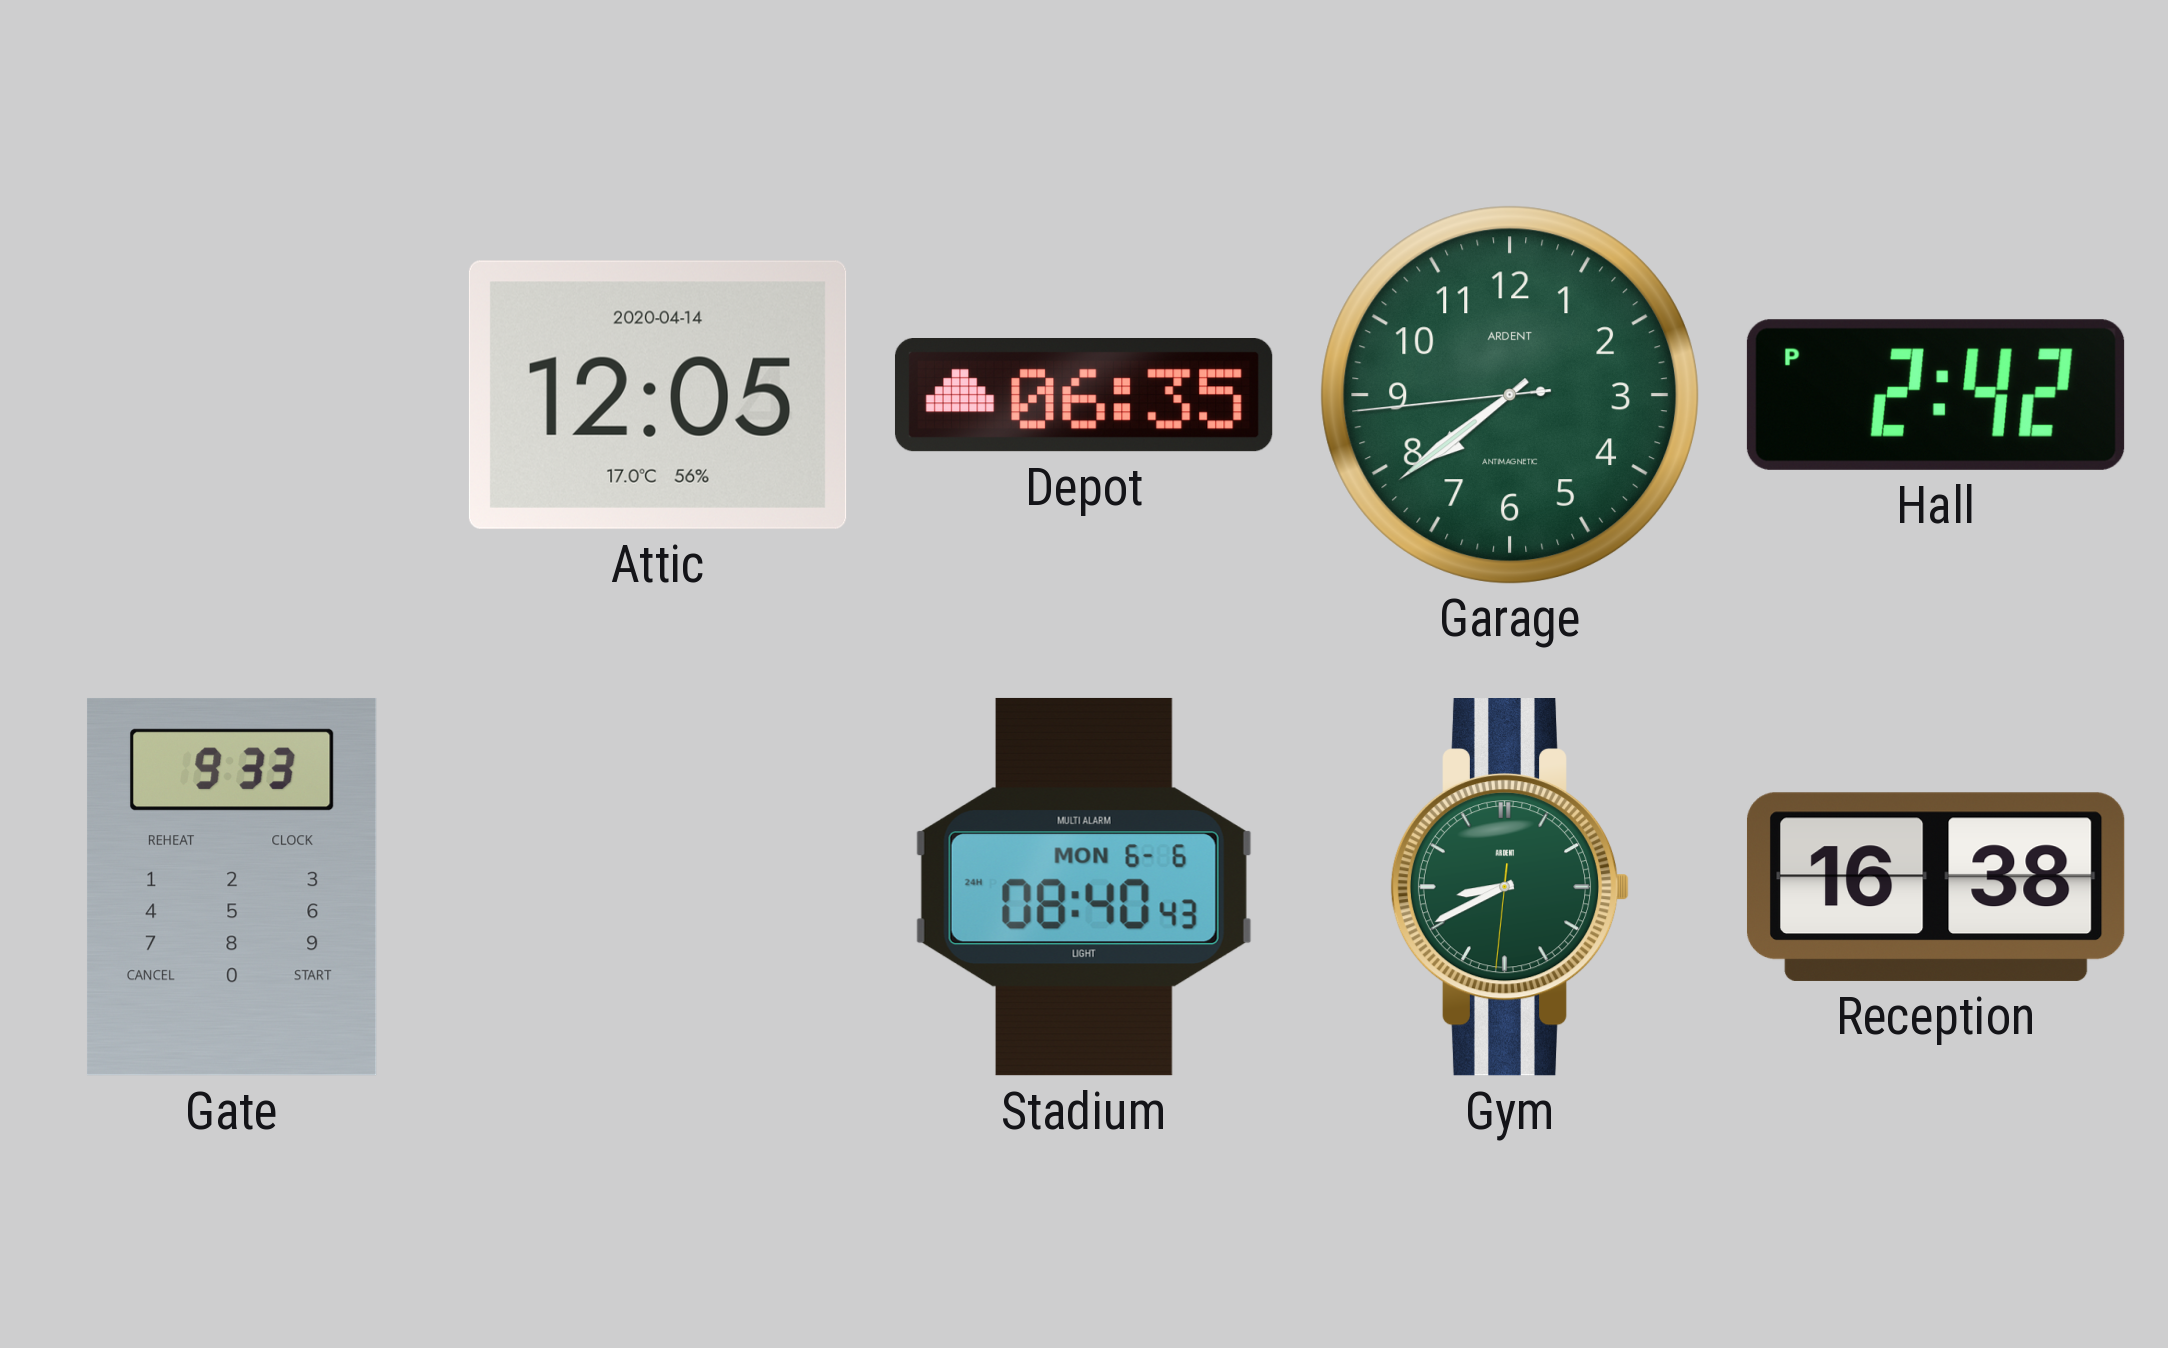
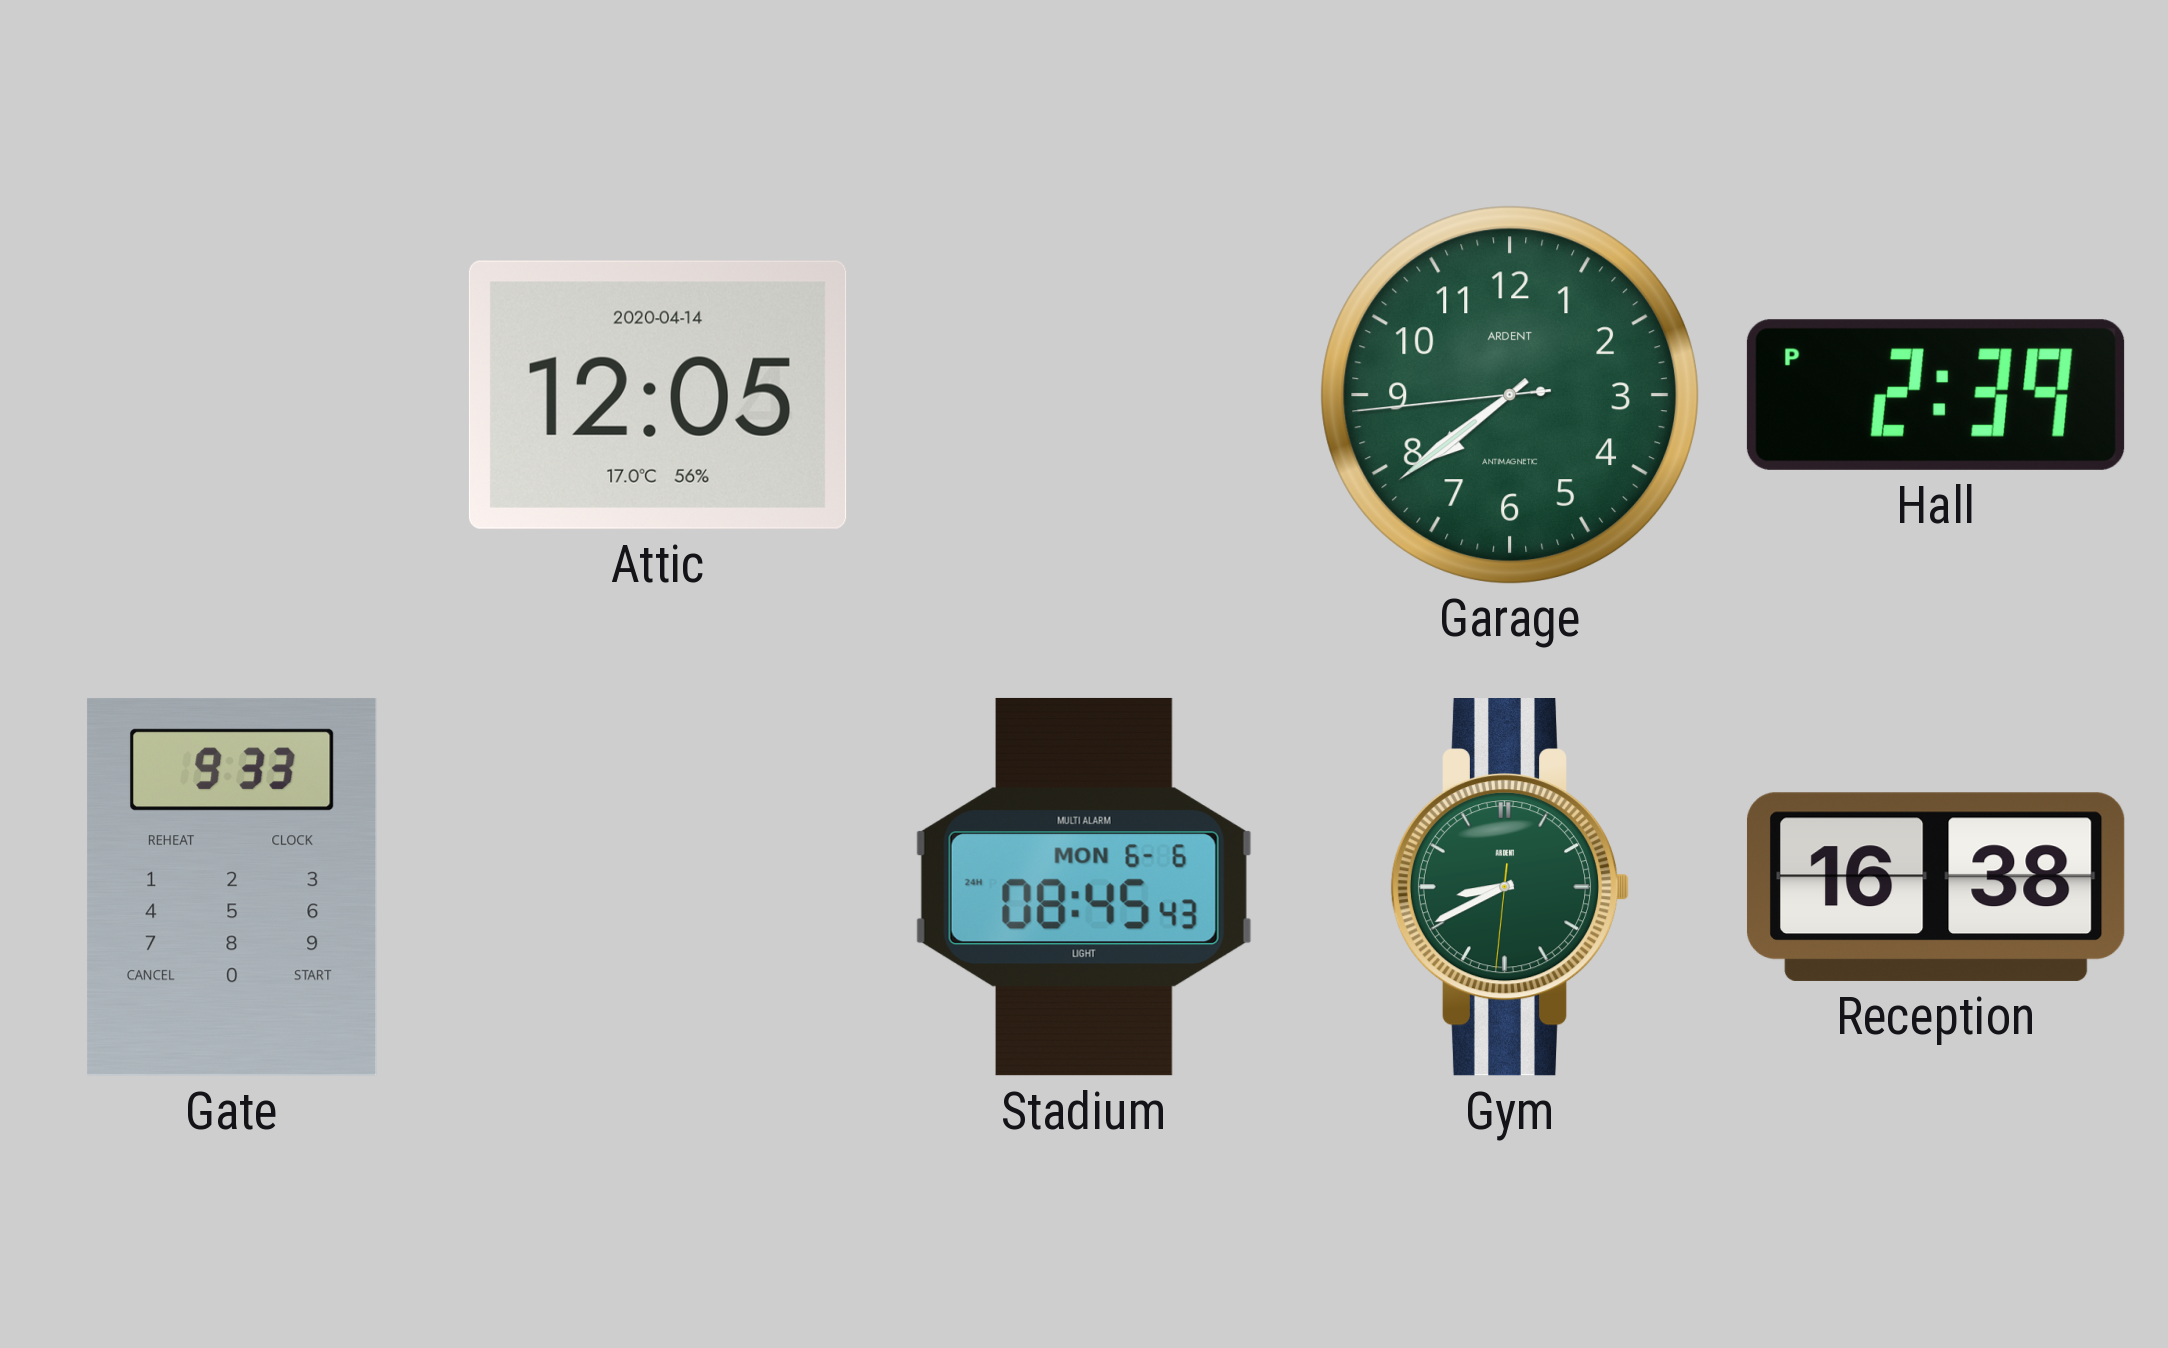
Depot: 06:35 -> none
Hall: 2:42 -> 2:39
Stadium: 08:40 -> 08:45
